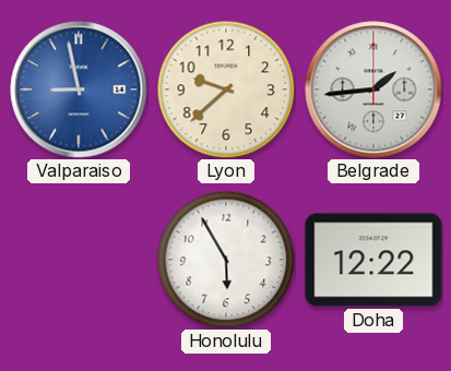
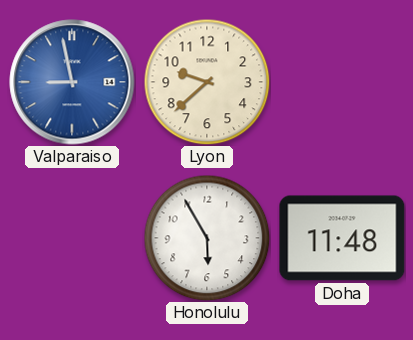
Belgrade: 1:44 -> none
Doha: 12:22 -> 11:48
